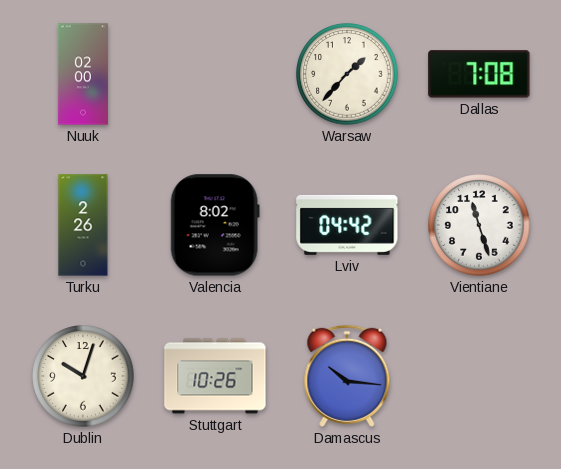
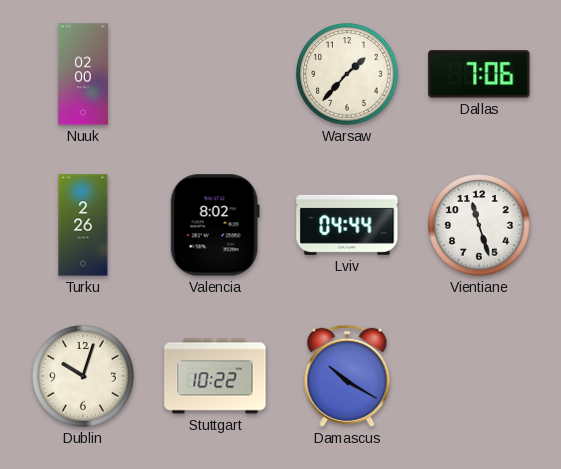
Dallas: 7:08 -> 7:06
Lviv: 04:42 -> 04:44
Stuttgart: 10:26 -> 10:22
Damascus: 10:16 -> 10:20
